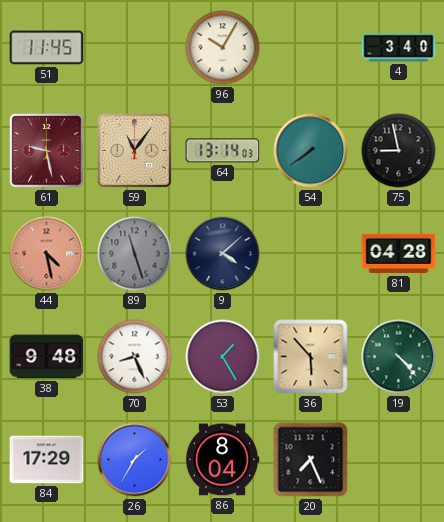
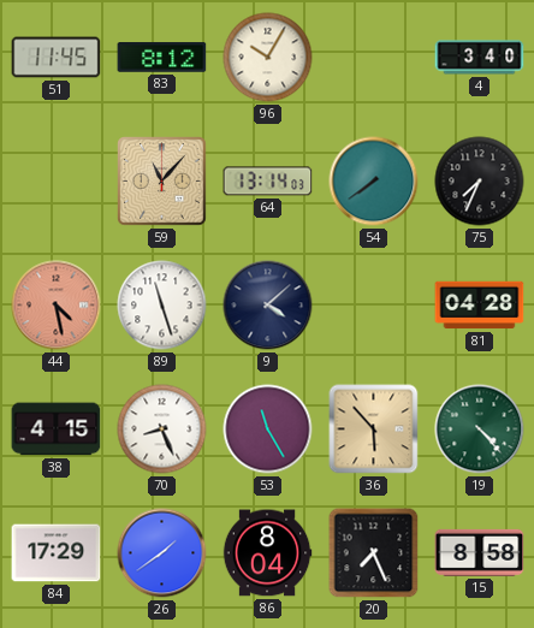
83: none -> 8:12
61: 9:28 -> none
59: 11:06 -> 11:07
75: 8:58 -> 7:34
89 dial: grey -> white
38: 9:48 -> 4:15
53: 1:25 -> 11:25
26: 1:35 -> 1:39
15: none -> 8:58
